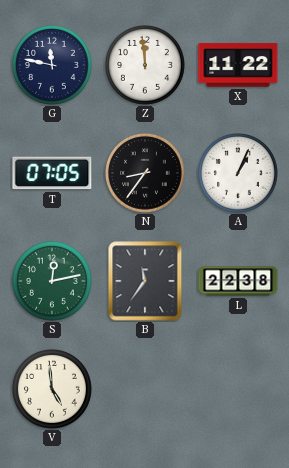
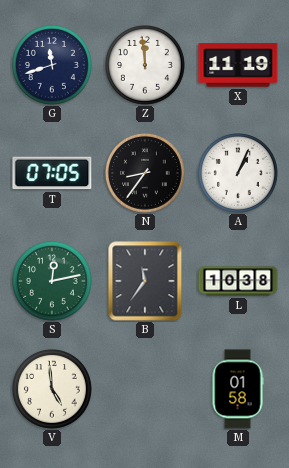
G: 11:47 -> 11:42
X: 11:22 -> 11:19
L: 22:38 -> 10:38
M: none -> 01:58
